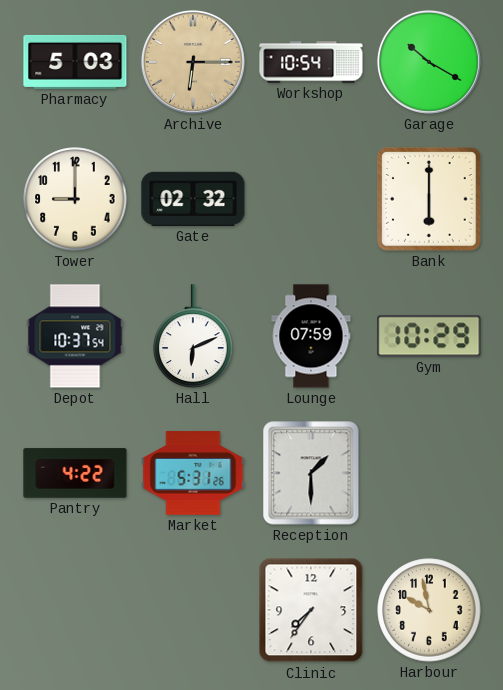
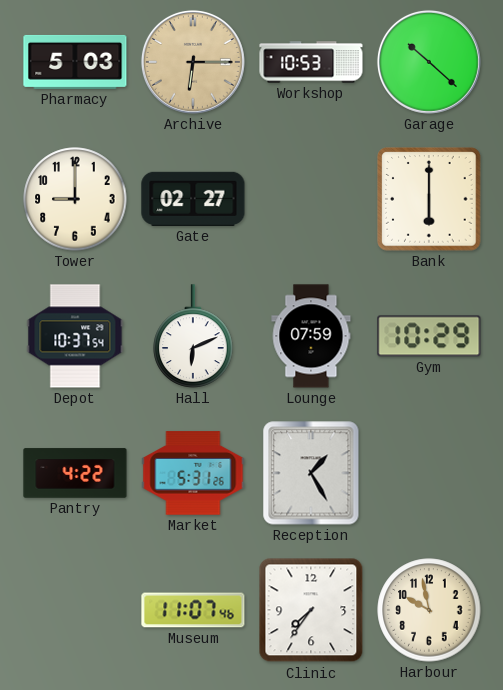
Workshop: 10:54 -> 10:53
Garage: 10:20 -> 10:22
Gate: 02:32 -> 02:27
Reception: 1:30 -> 1:25
Museum: none -> 11:07
